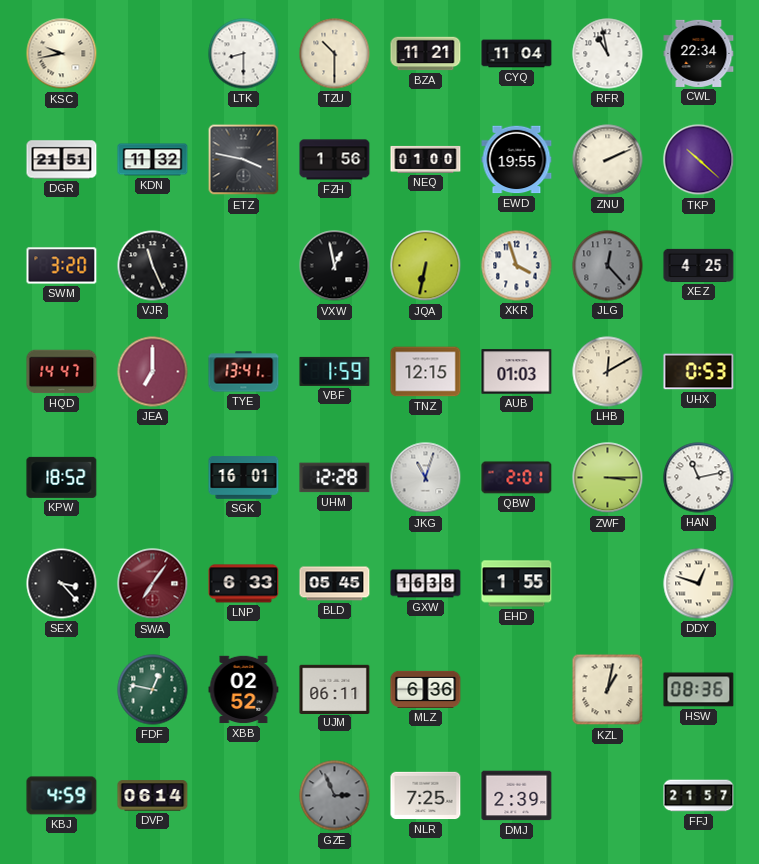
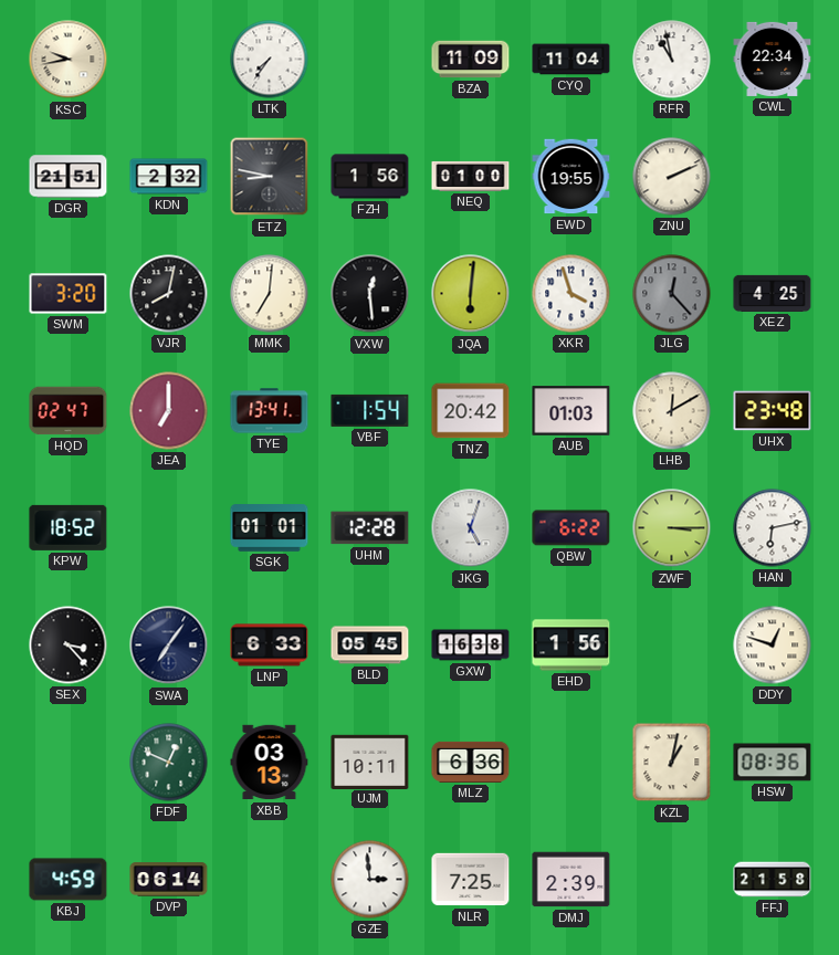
LTK: 8:30 -> 7:36
TZU: 10:30 -> none
BZA: 11:21 -> 11:09
KDN: 11:32 -> 2:32
ETZ: 3:47 -> 8:47
TKP: 10:22 -> none
VJR: 11:26 -> 8:02
MMK: none -> 7:01
VXW: 12:58 -> 12:29
JQA: 6:32 -> 6:01
HQD: 14:47 -> 02:47
VBF: 1:59 -> 1:54
TNZ: 12:15 -> 20:42
UHX: 0:53 -> 23:48
SGK: 16:01 -> 01:01
JKG: 11:03 -> 5:03
QBW: 2:01 -> 6:22
HAN: 11:13 -> 6:13
SWA dial: burgundy -> navy
EHD: 1:55 -> 1:56
FDF: 12:47 -> 12:49
XBB: 02:52 -> 03:13
UJM: 06:11 -> 10:11
GZE: 2:56 -> 2:59
GZE dial: grey -> white
FFJ: 21:57 -> 21:58
